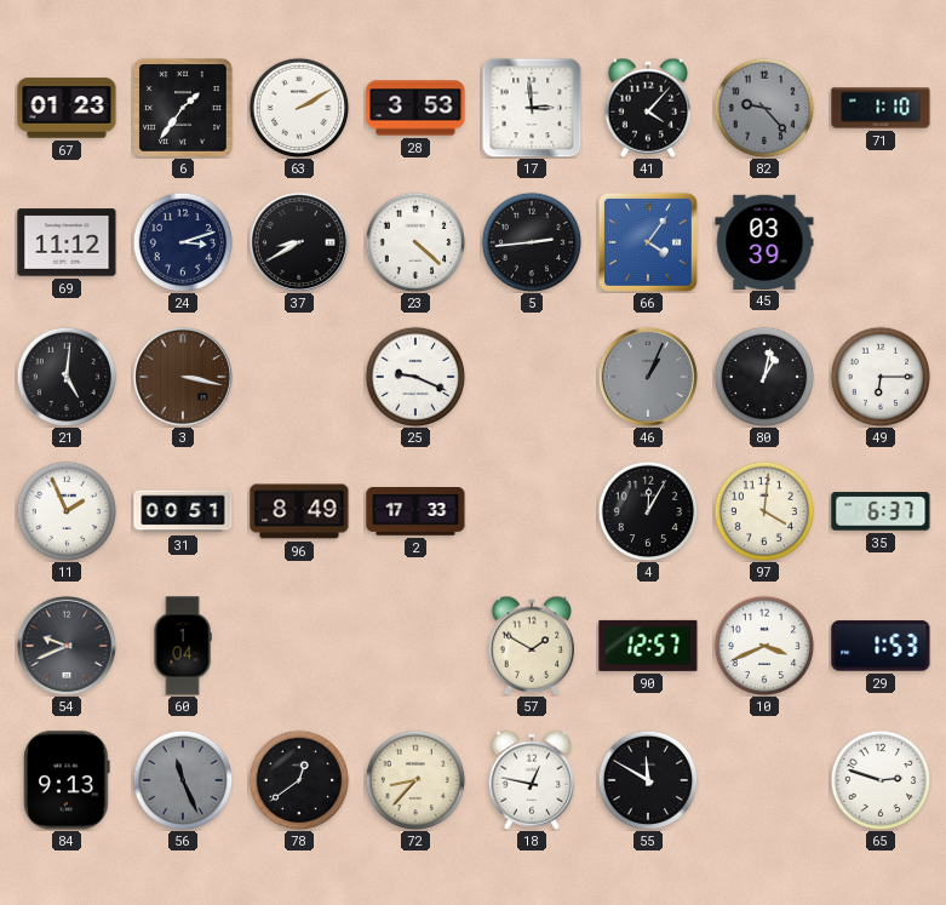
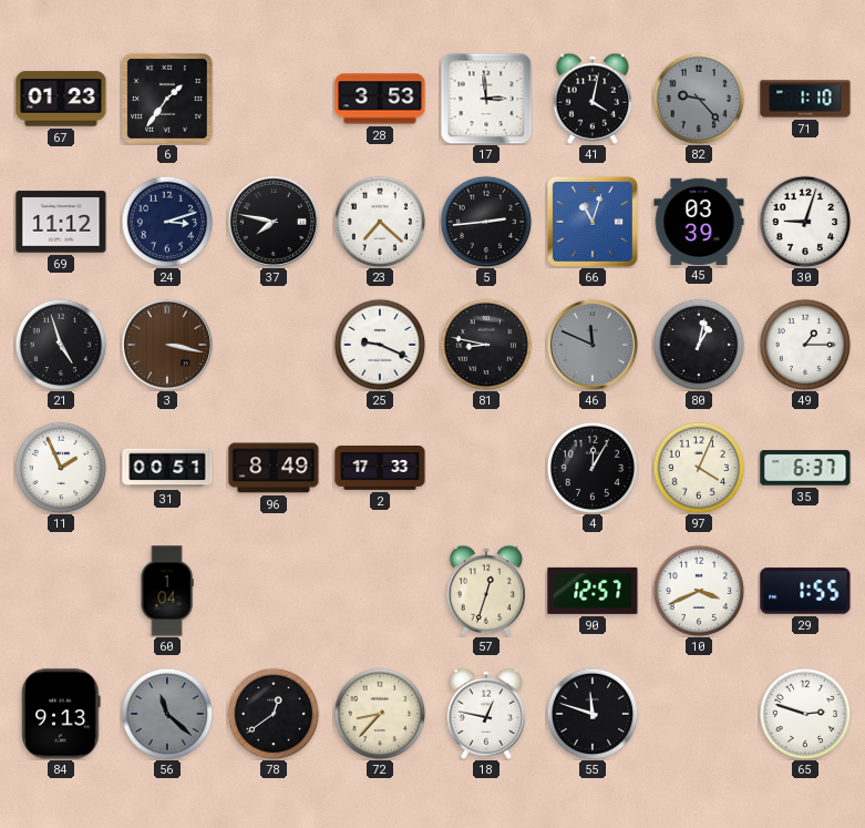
63: 2:10 -> none
41: 4:07 -> 4:02
37: 8:40 -> 7:47
23: 4:22 -> 7:22
66: 4:06 -> 11:03
30: none -> 9:03
21: 5:01 -> 4:57
81: none -> 8:47
46: 1:04 -> 11:49
49: 6:15 -> 1:15
97: 4:01 -> 4:04
54: 9:41 -> none
57: 1:50 -> 12:33
29: 1:53 -> 1:55
56: 11:26 -> 11:22
55: 11:50 -> 11:48
